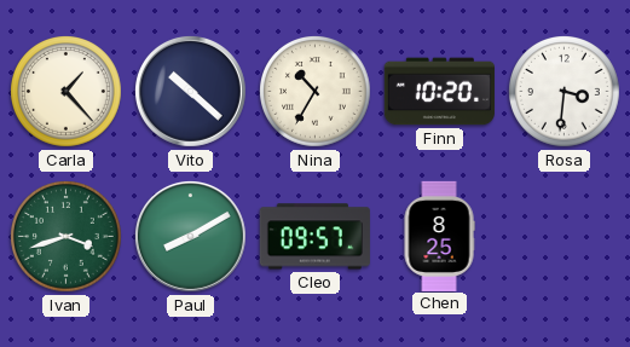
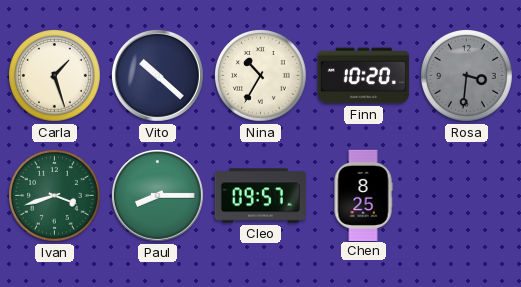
Carla: 1:23 -> 1:27
Rosa dial: white -> grey
Paul: 8:10 -> 8:15
